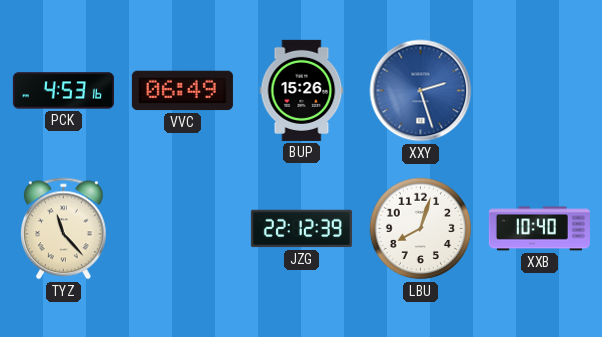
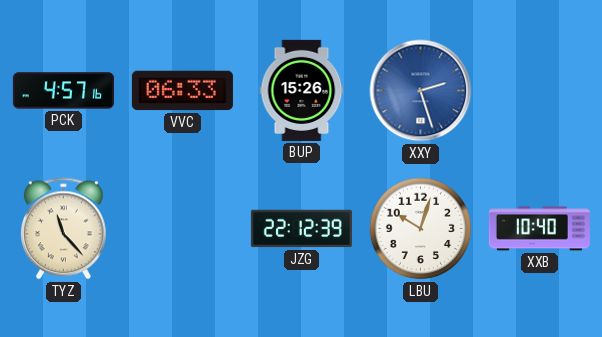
PCK: 4:53 -> 4:57
VVC: 06:49 -> 06:33
LBU: 8:03 -> 10:03
